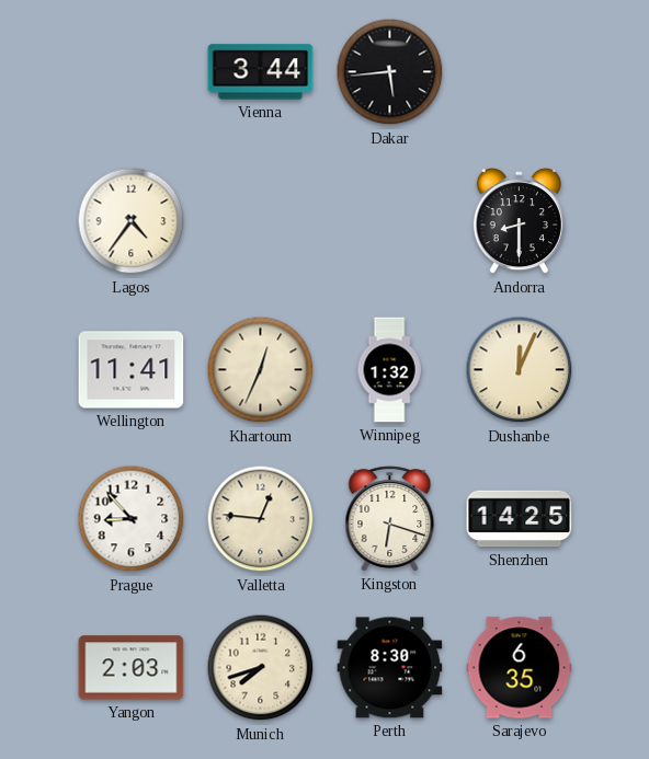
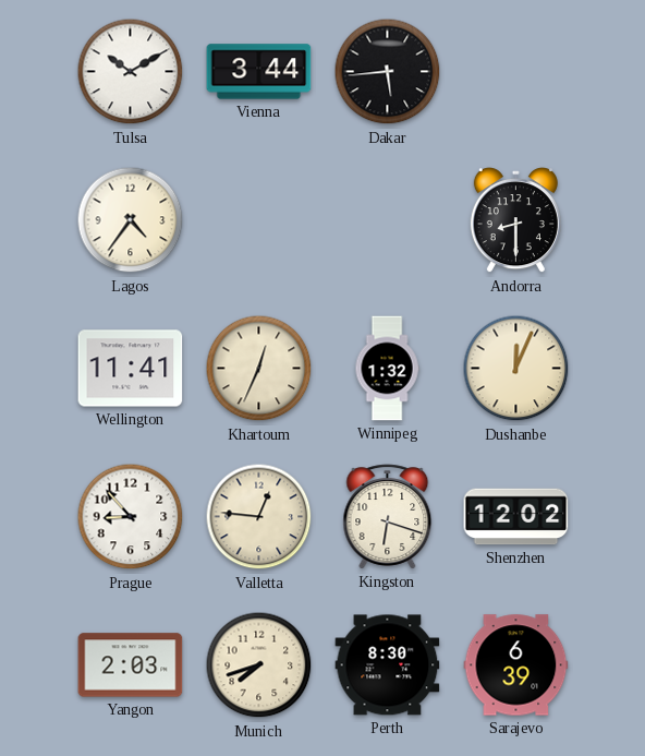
Tulsa: none -> 10:10
Shenzhen: 14:25 -> 12:02
Sarajevo: 6:35 -> 6:39
